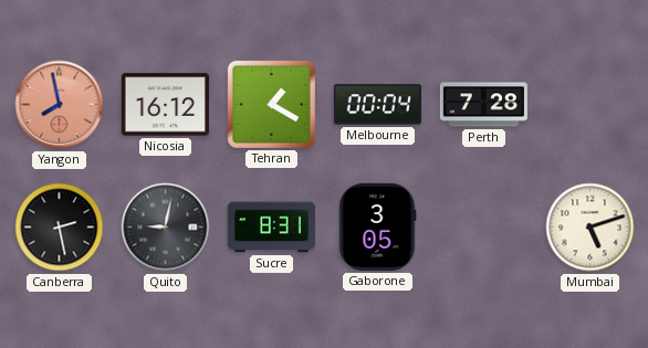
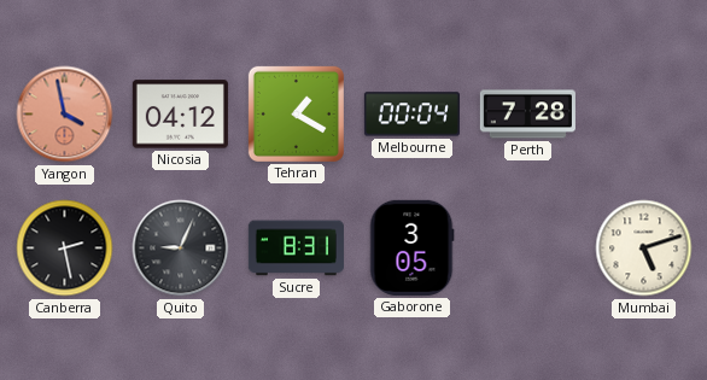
Yangon: 7:58 -> 3:58
Nicosia: 16:12 -> 04:12
Quito: 9:02 -> 9:04
